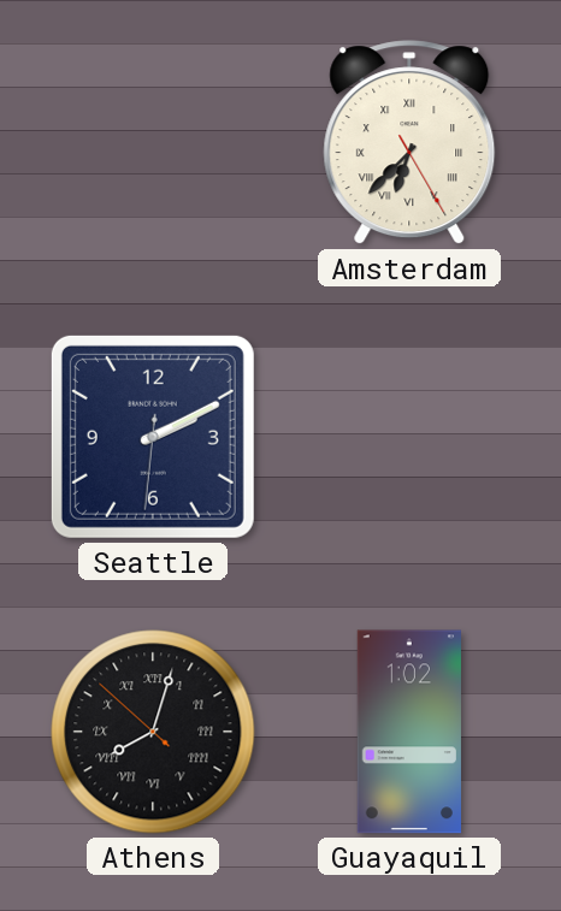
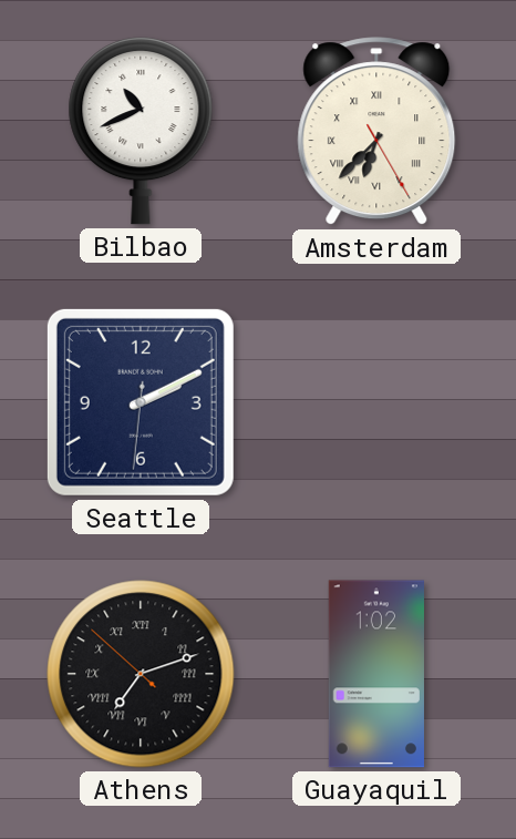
Bilbao: none -> 10:41
Athens: 8:02 -> 7:11
